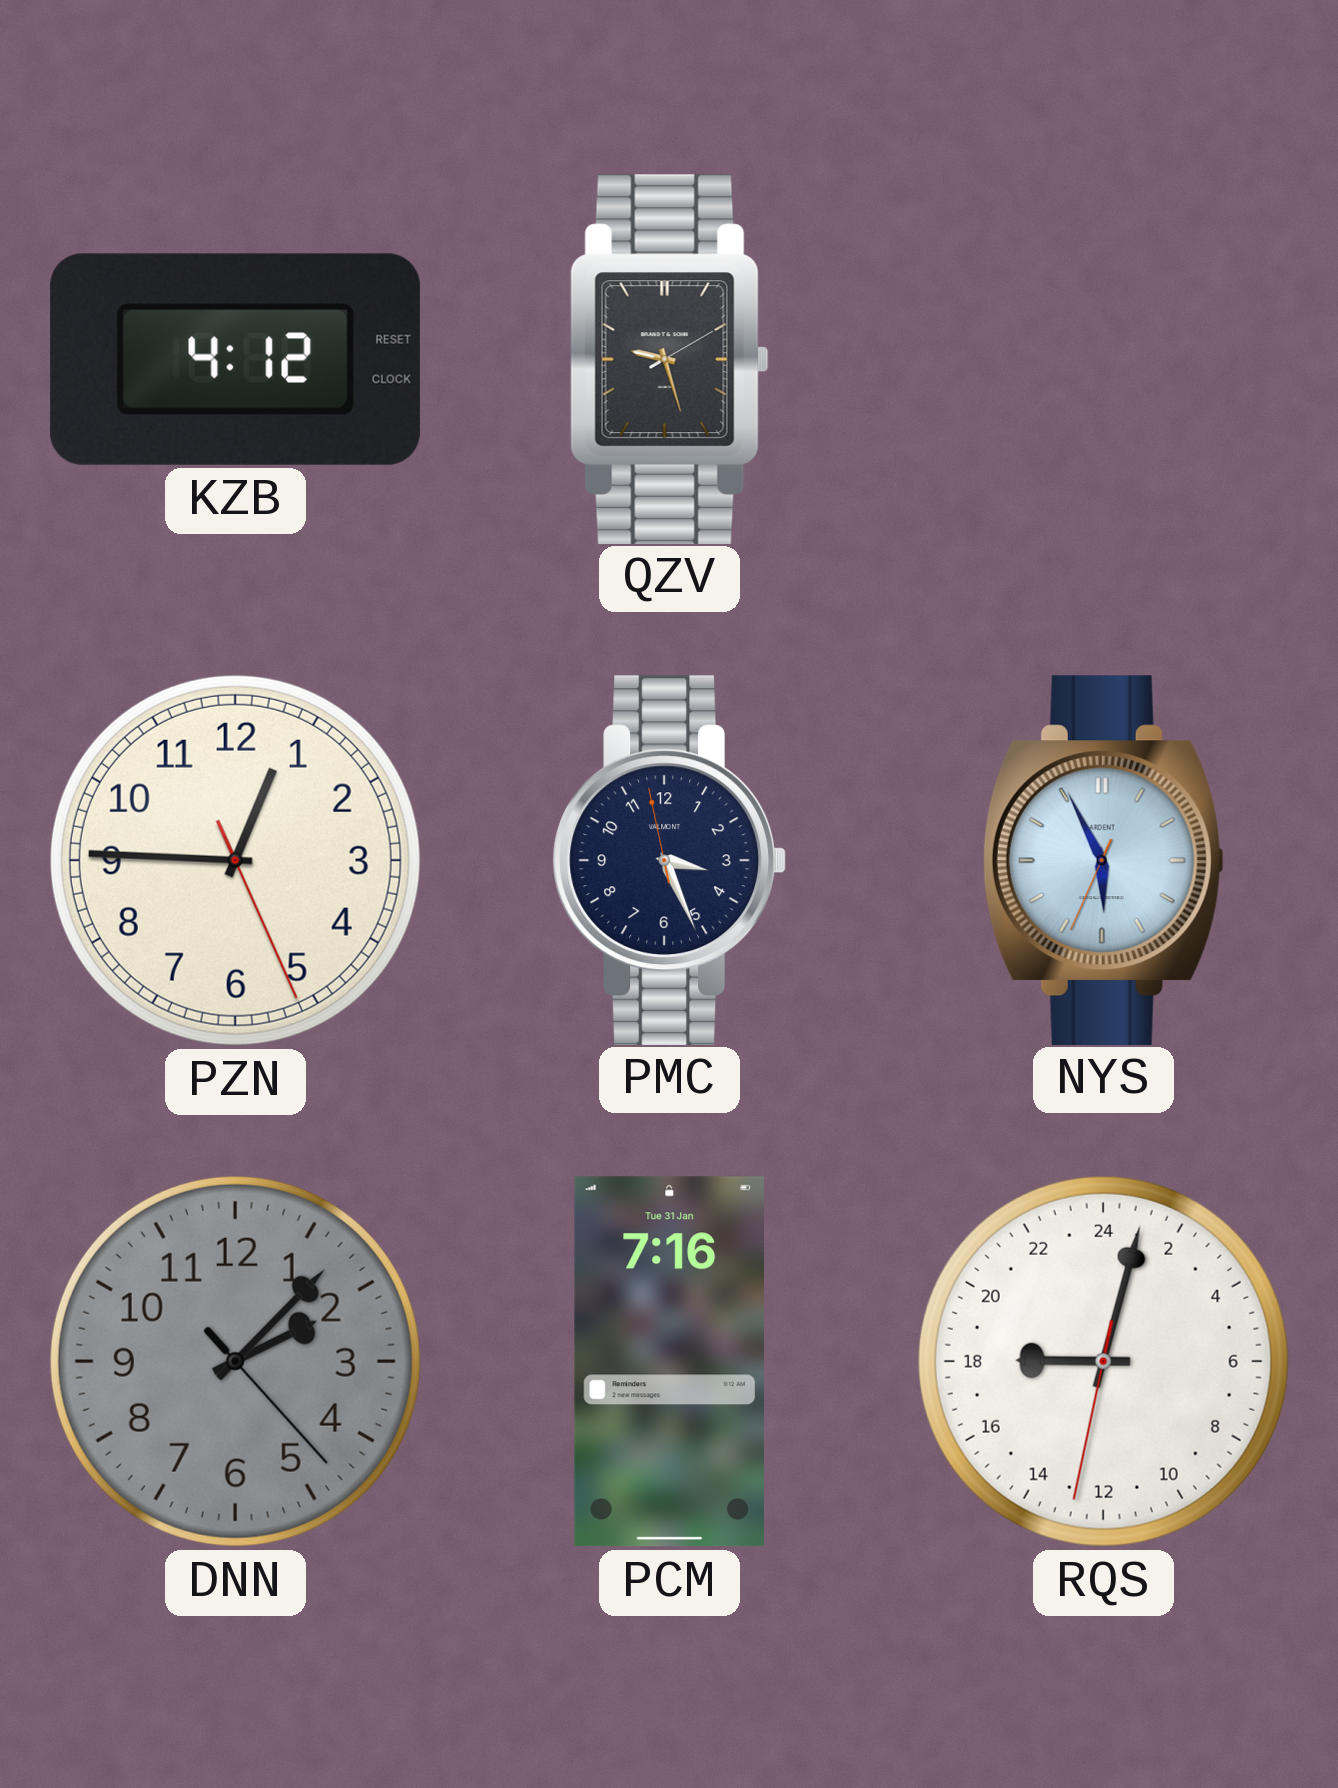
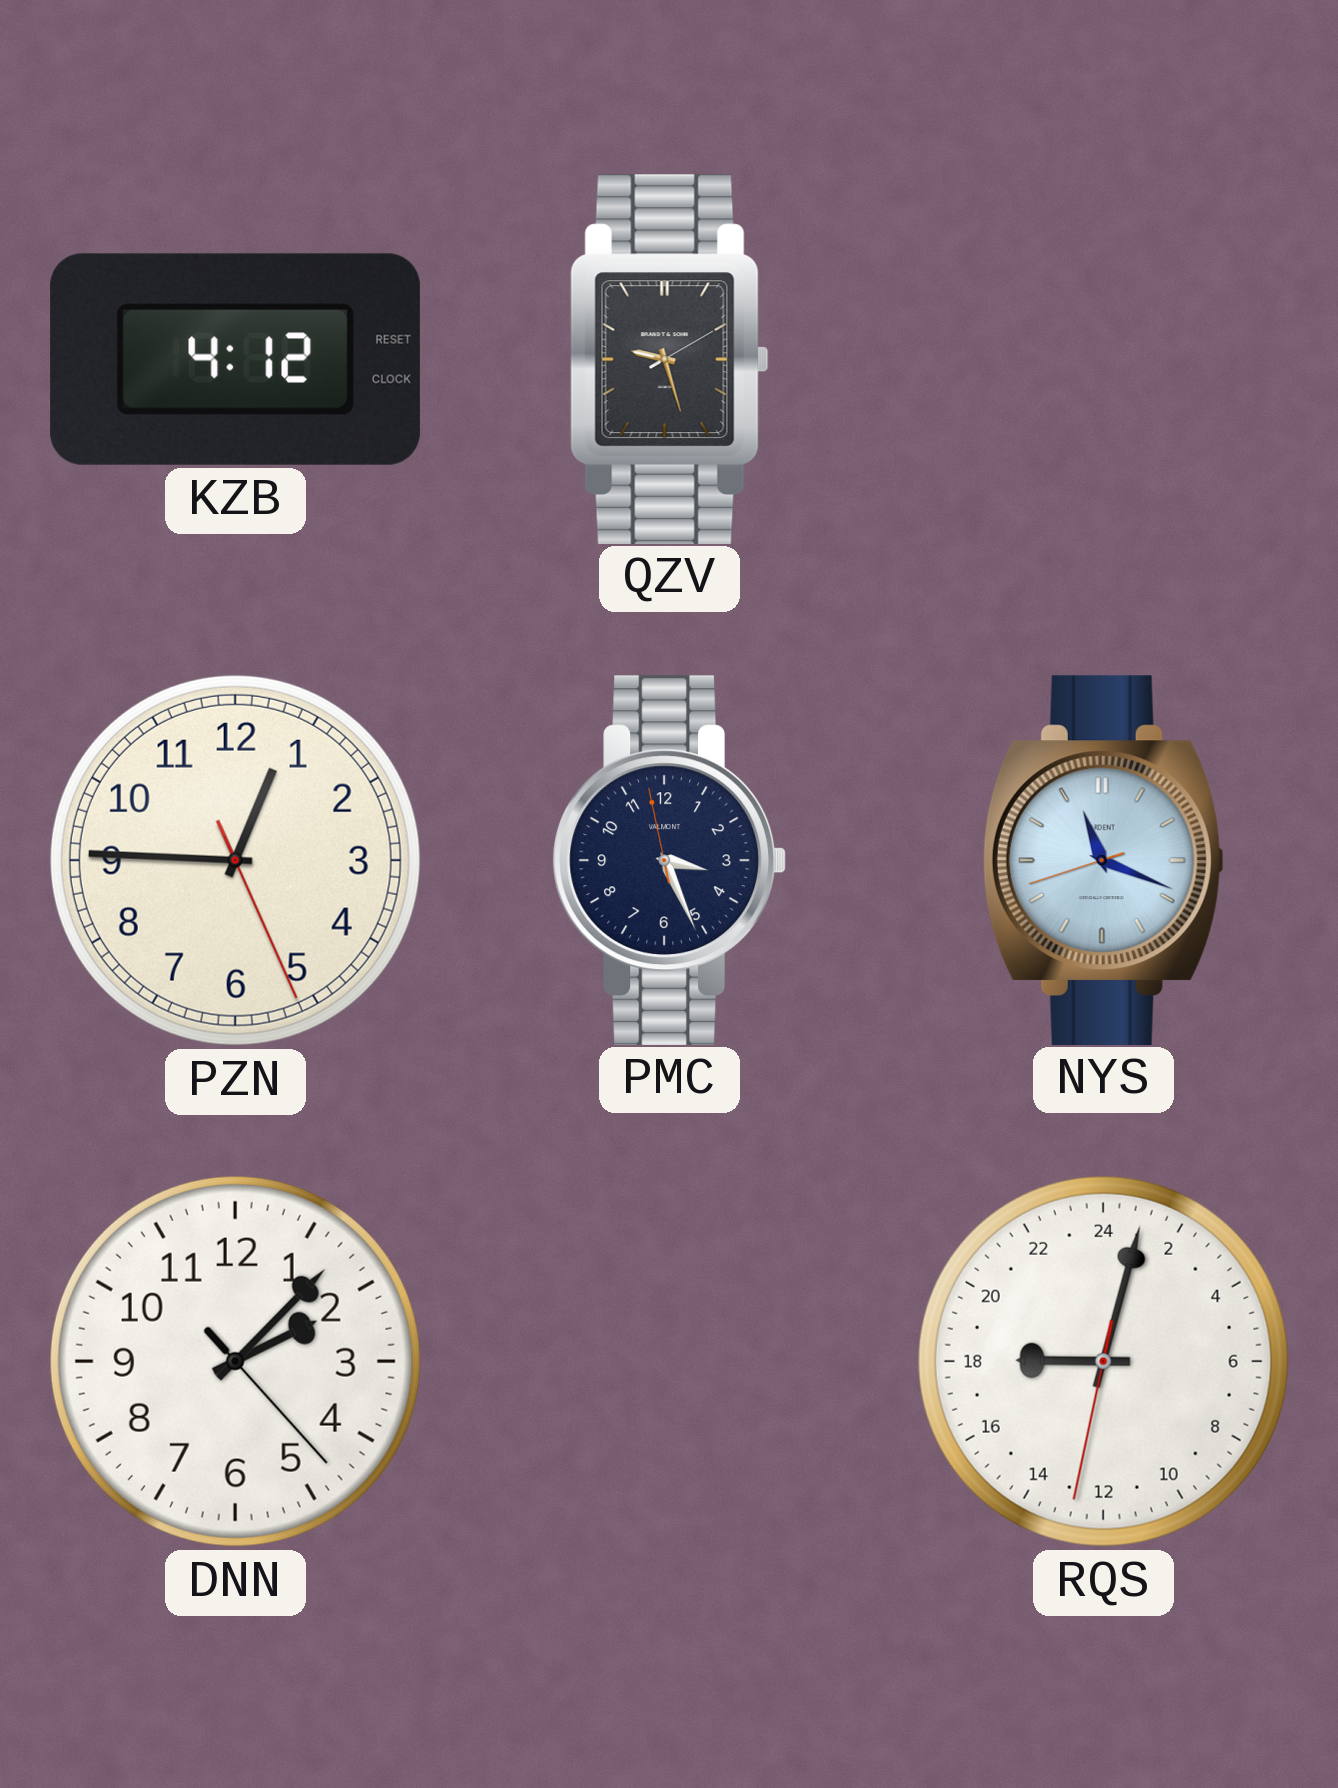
NYS: 5:55 -> 11:18
DNN dial: grey -> white
PCM: 7:16 -> none
